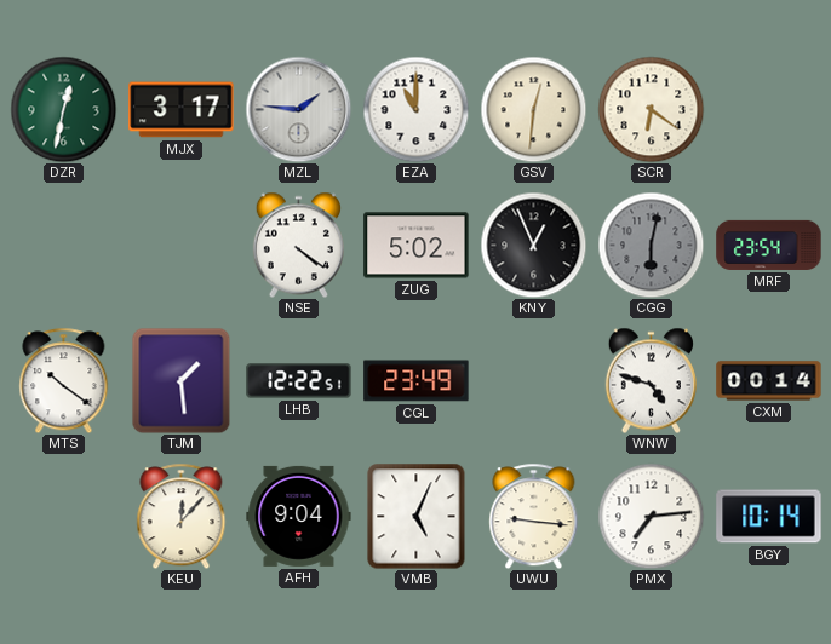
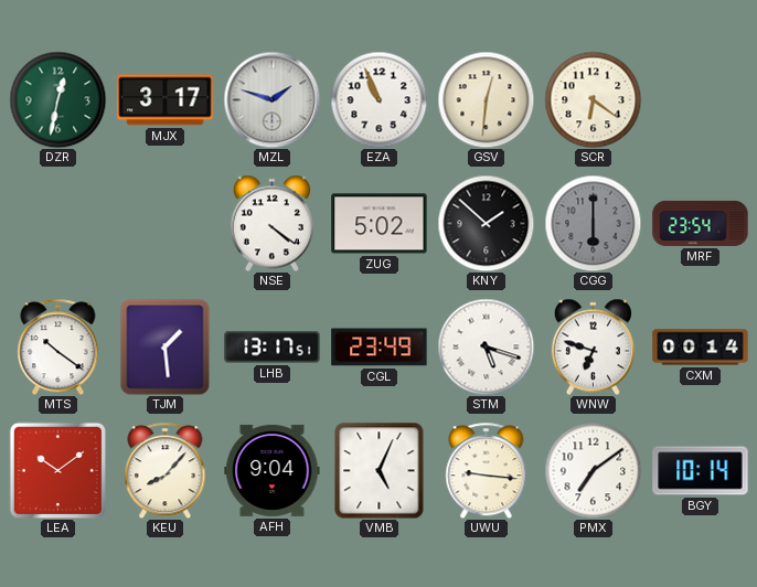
MZL: 1:46 -> 1:48
EZA: 11:00 -> 10:56
KNY: 12:56 -> 1:52
CGG: 6:02 -> 6:00
LHB: 12:22 -> 13:17
STM: none -> 5:18
WNW: 4:48 -> 6:48
LEA: none -> 10:09
KEU: 12:07 -> 8:07
PMX: 7:14 -> 7:09
